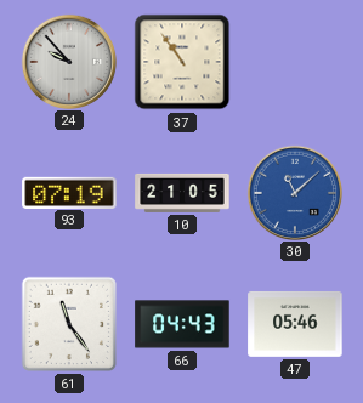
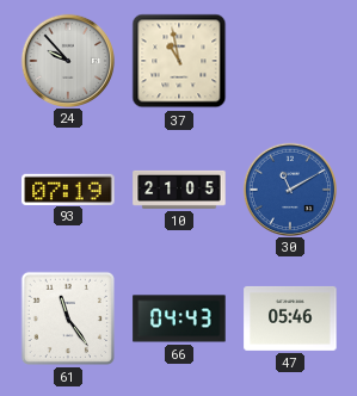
37: 10:54 -> 10:58
30: 11:08 -> 11:10
